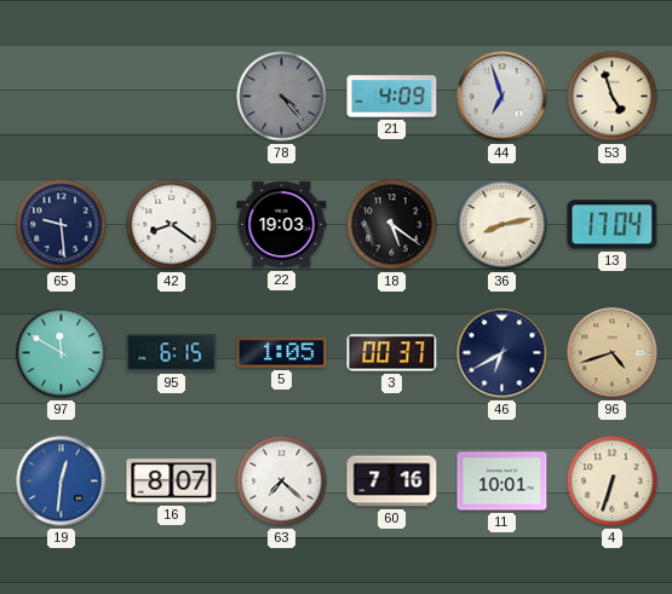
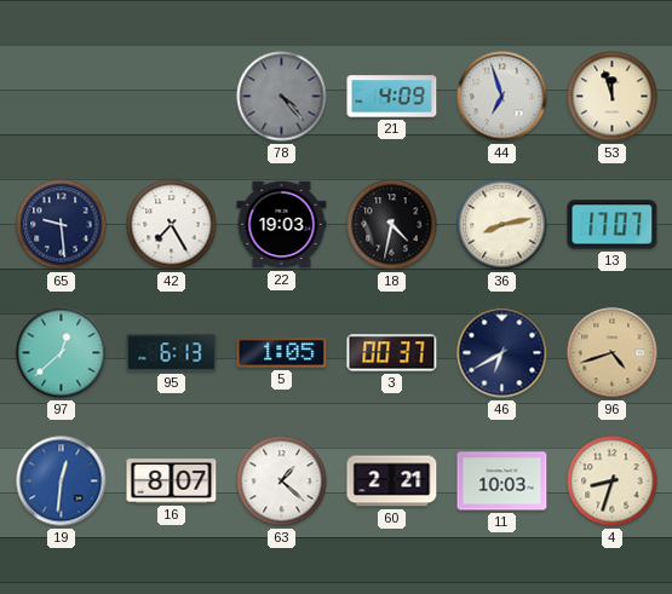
53: 4:57 -> 11:57
42: 8:21 -> 7:25
18: 5:21 -> 4:32
13: 17:04 -> 17:07
97: 11:50 -> 12:38
95: 6:15 -> 6:13
63: 7:22 -> 1:22
60: 7:16 -> 2:21
11: 10:01 -> 10:03
4: 6:33 -> 8:33
